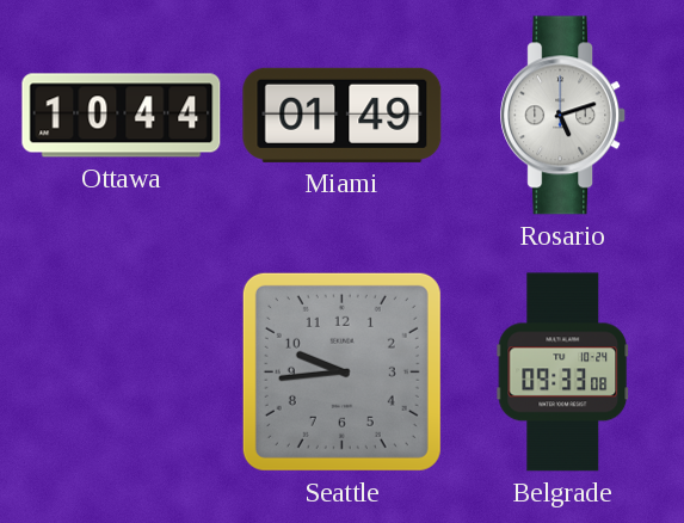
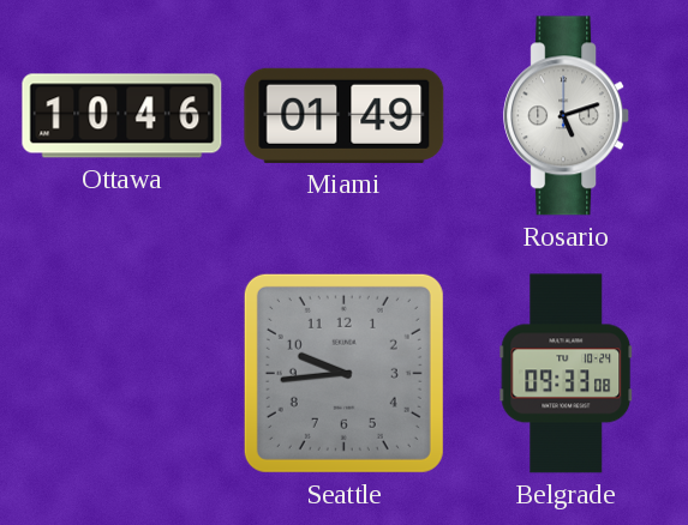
Ottawa: 10:44 -> 10:46
